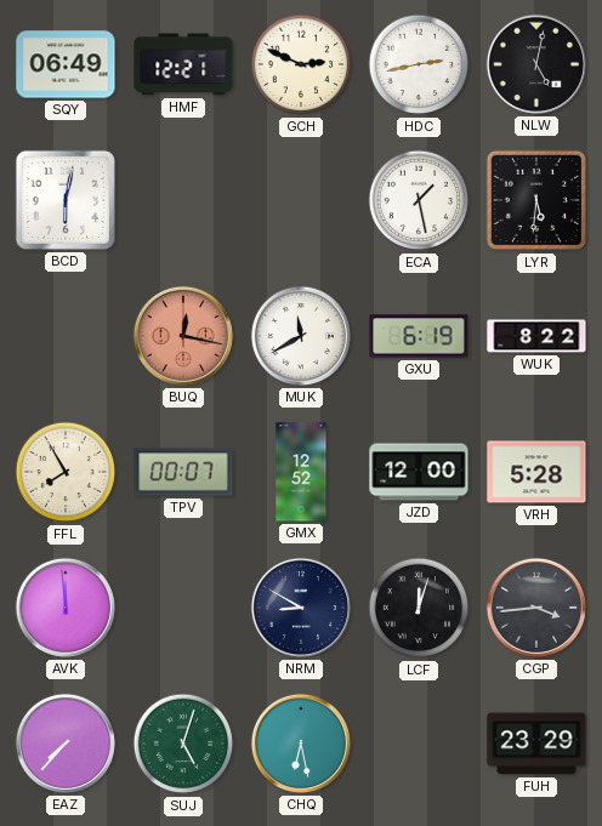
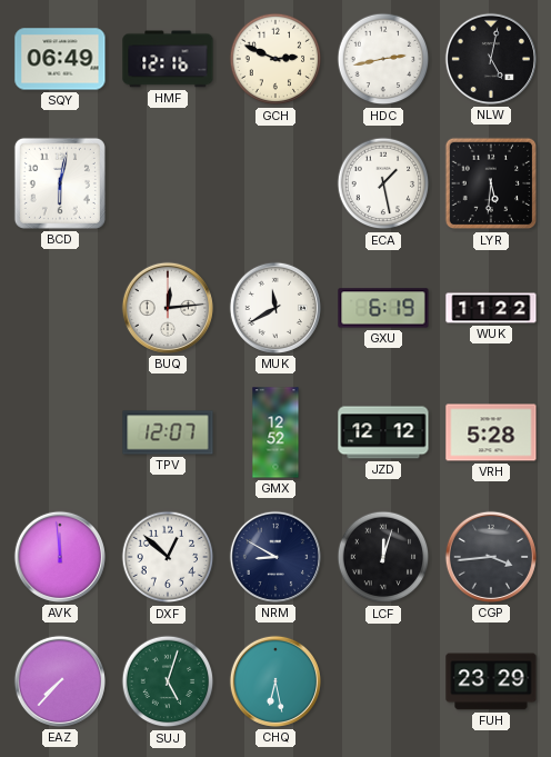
HMF: 12:21 -> 12:16
BUQ: 12:17 -> 12:14
BUQ dial: salmon -> white
WUK: 8:22 -> 11:22
FFL: 7:55 -> none
TPV: 00:07 -> 12:07
JZD: 12:00 -> 12:12
DXF: none -> 12:52
